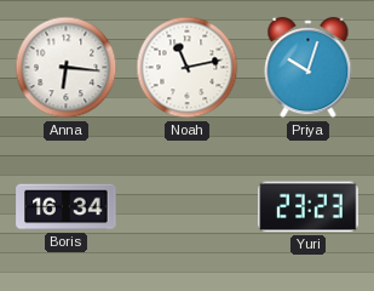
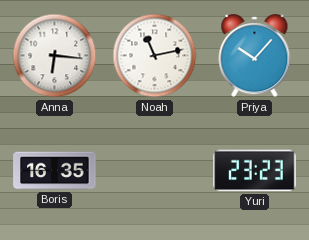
Priya: 10:03 -> 10:07
Boris: 16:34 -> 16:35
